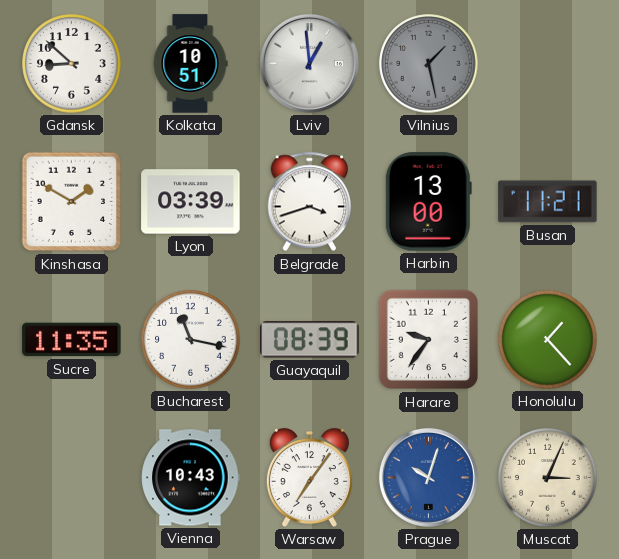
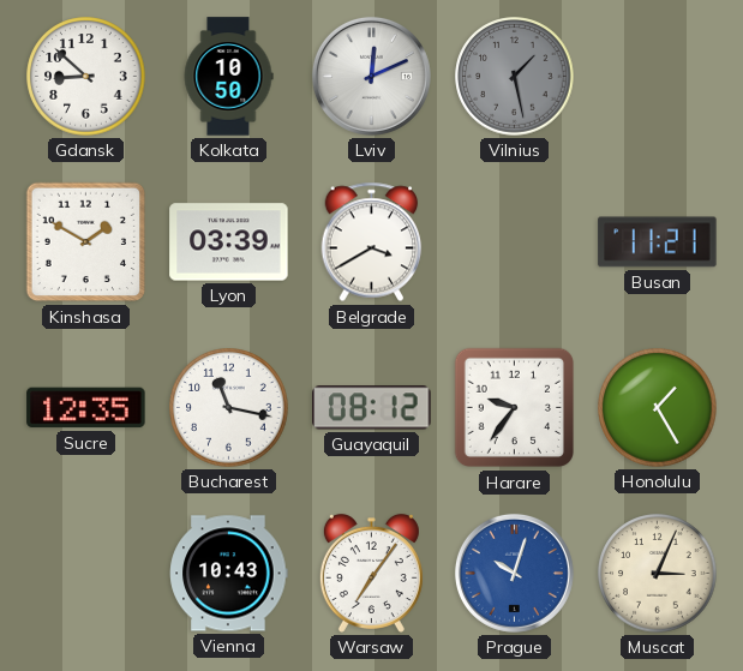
Kolkata: 10:51 -> 10:50
Lviv: 12:59 -> 12:11
Belgrade: 3:42 -> 3:40
Harbin: 13:00 -> none
Sucre: 11:35 -> 12:35
Guayaquil: 08:39 -> 08:12
Honolulu: 1:23 -> 1:25
